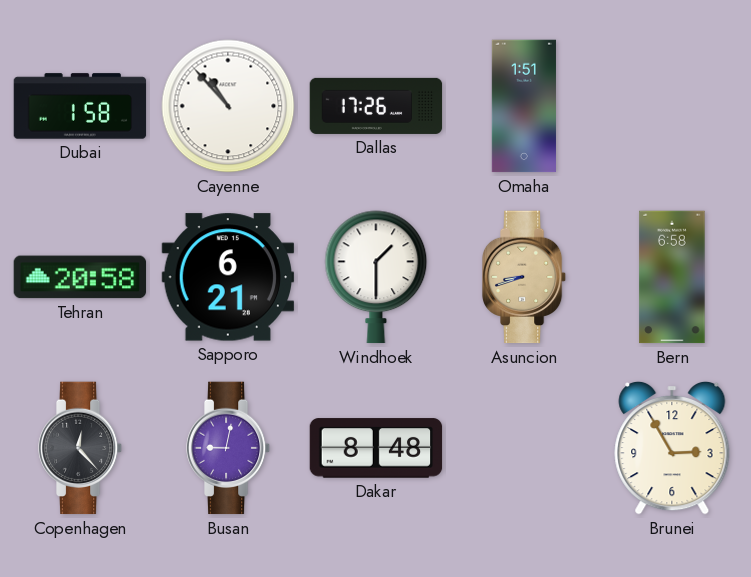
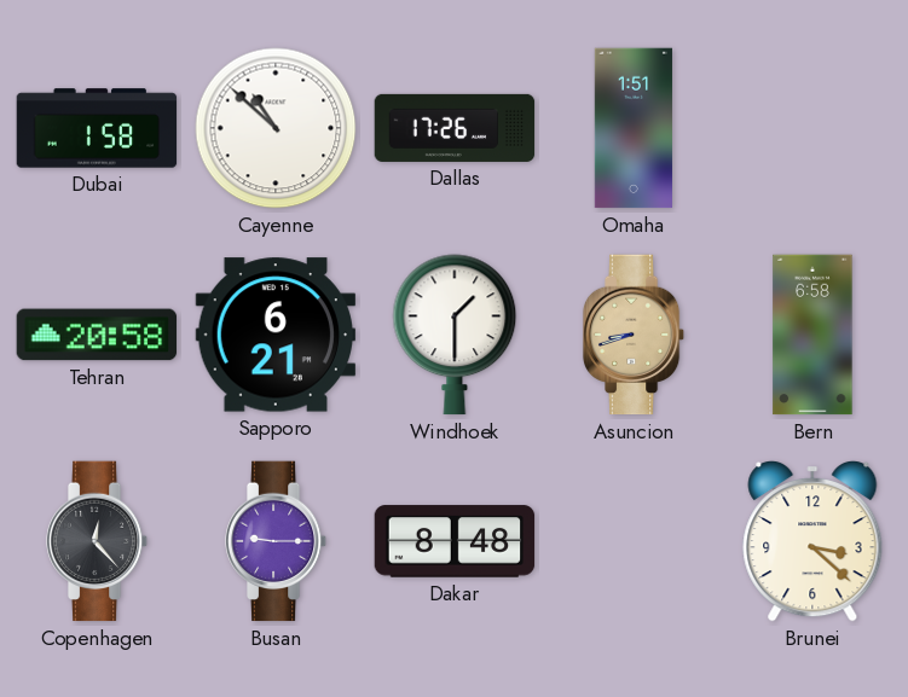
Cayenne: 10:53 -> 10:52
Busan: 9:02 -> 9:15
Brunei: 2:55 -> 3:22
